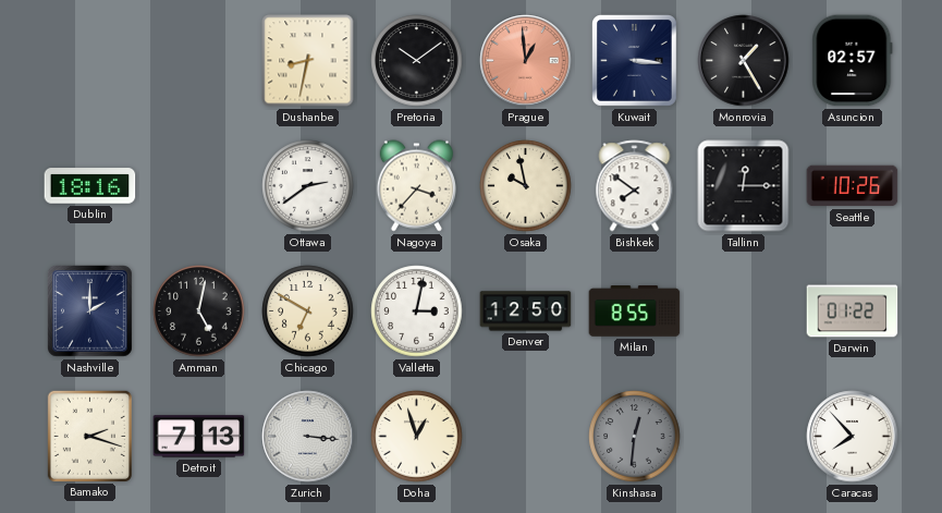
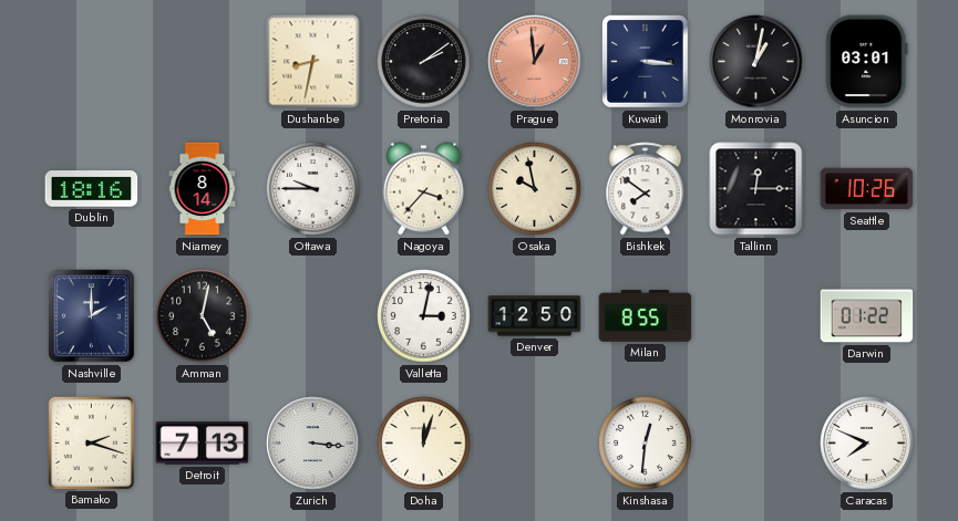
Pretoria: 10:09 -> 2:09
Monrovia: 1:25 -> 1:02
Asuncion: 02:57 -> 03:01
Niamey: none -> 8:14
Ottawa: 2:39 -> 9:45
Chicago: 6:50 -> none
Doha: 12:57 -> 12:03
Kinshasa dial: grey -> white
Caracas: 7:53 -> 7:49
